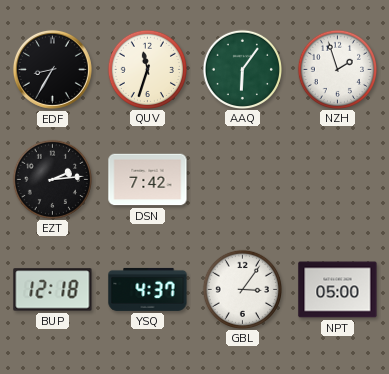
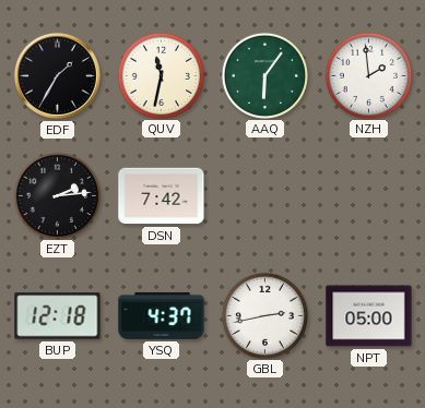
EDF: 8:35 -> 1:35
QUV: 11:33 -> 11:32
NZH: 1:57 -> 1:59
GBL: 3:06 -> 2:43
